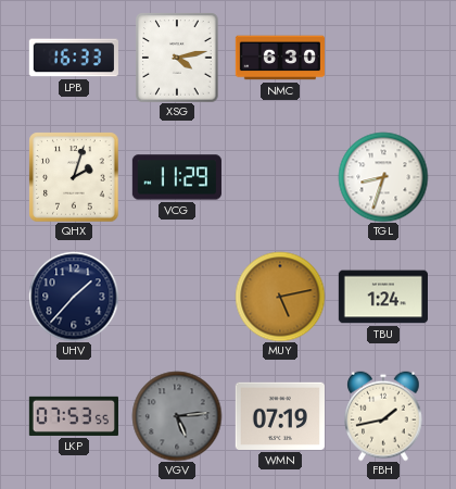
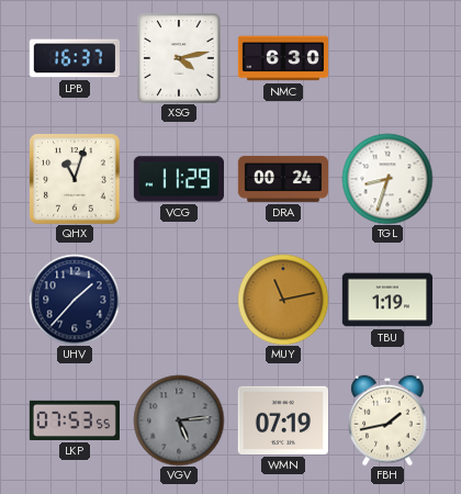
LPB: 16:33 -> 16:37
QHX: 2:03 -> 11:03
DRA: none -> 00:24
MUY: 5:13 -> 11:13
TBU: 1:24 -> 1:19
